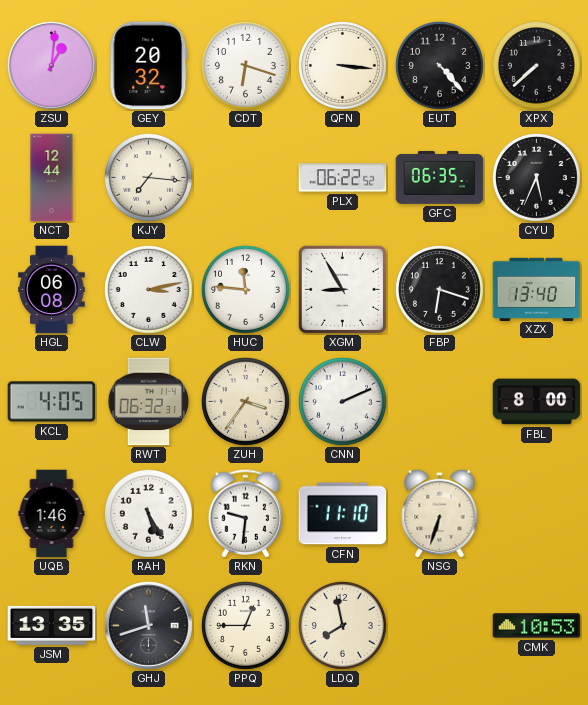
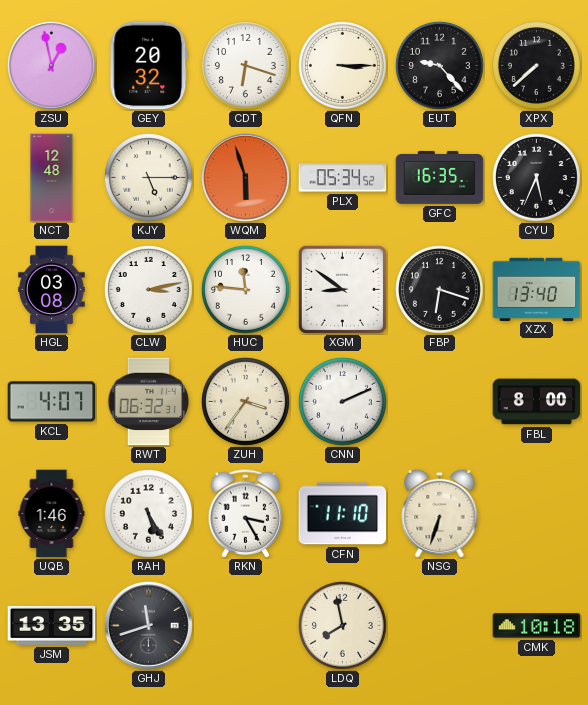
ZSU: 1:01 -> 12:58
QFN: 3:16 -> 3:15
EUT: 4:23 -> 9:23
NCT: 12:44 -> 12:48
KJY: 7:16 -> 5:15
WQM: none -> 5:57
PLX: 06:22 -> 05:34
GFC: 06:35 -> 16:35
HGL: 06:08 -> 03:08
XGM: 8:55 -> 8:51
KCL: 4:05 -> 4:07
RKN: 9:31 -> 3:25
PPQ: 12:45 -> none
CMK: 10:53 -> 10:18
